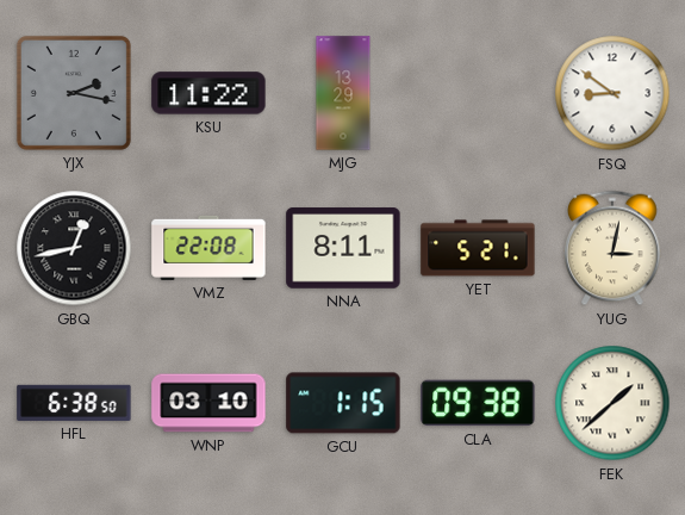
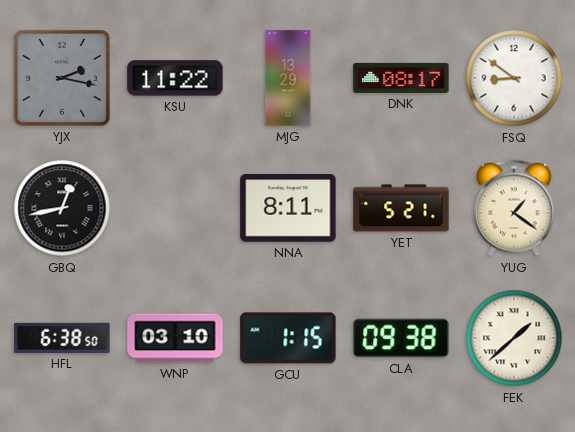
DNK: none -> 08:17
VMZ: 22:08 -> none
YUG: 3:02 -> 1:21
